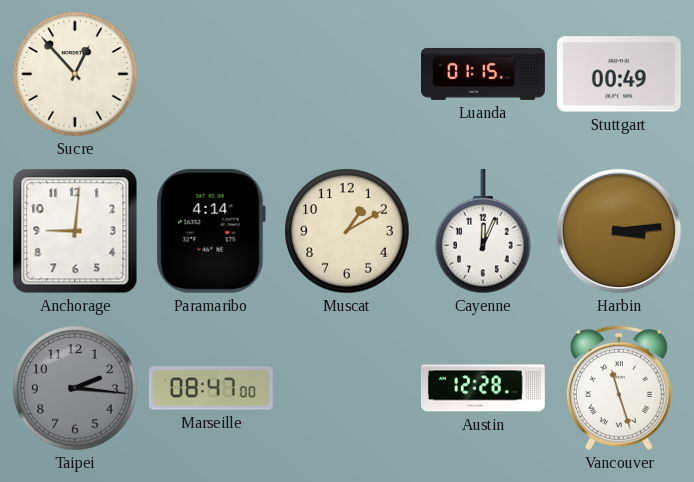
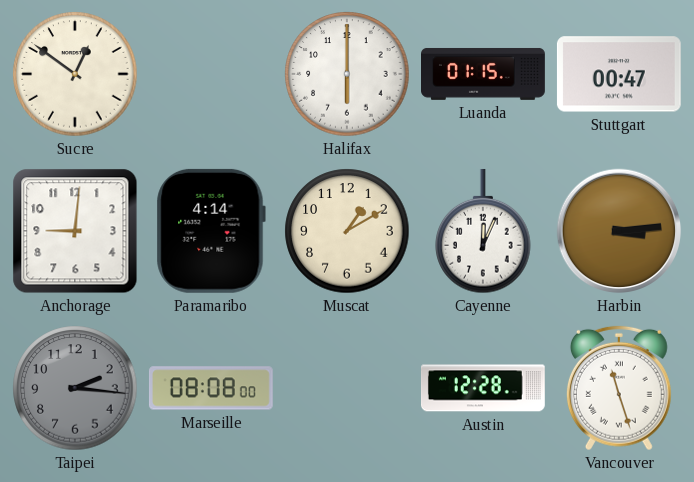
Sucre: 12:53 -> 12:51
Halifax: none -> 6:00
Stuttgart: 00:49 -> 00:47
Marseille: 08:47 -> 08:08
